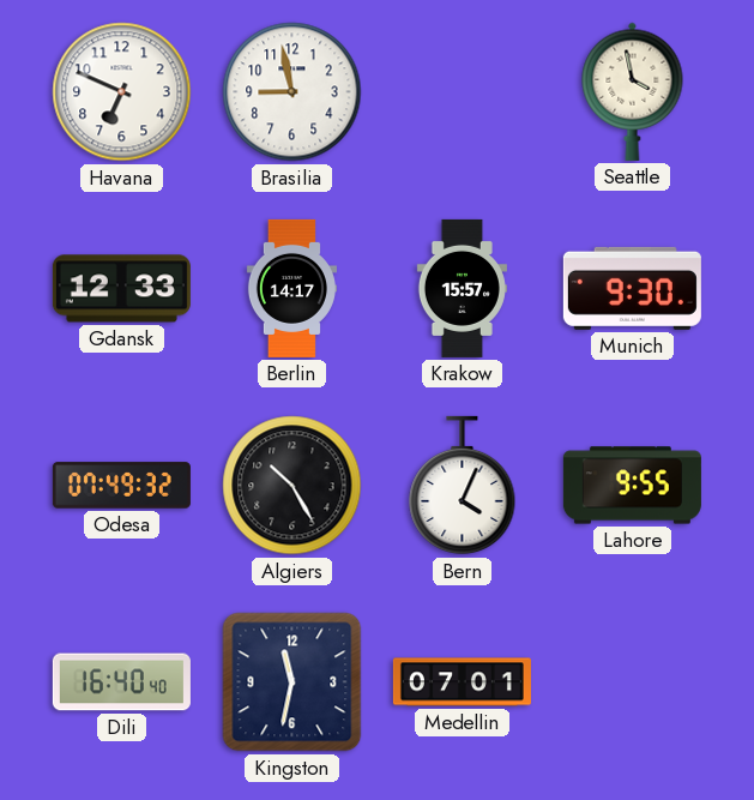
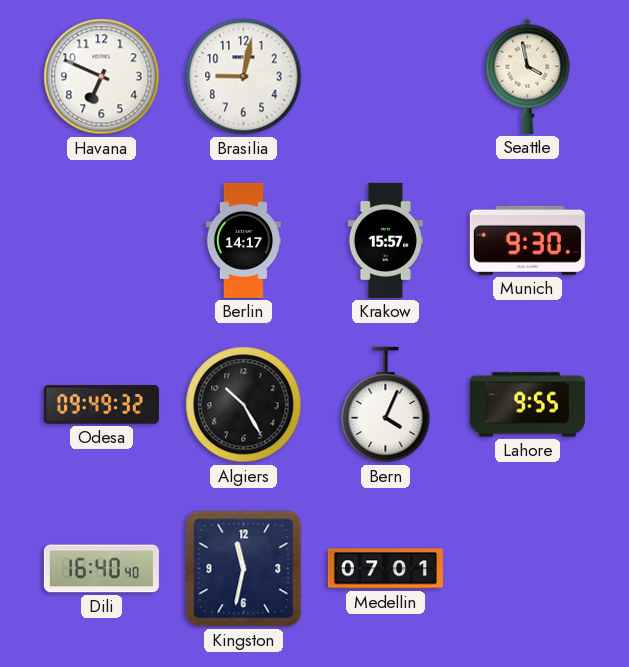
Brasilia: 8:58 -> 9:02
Gdansk: 12:33 -> none
Odesa: 07:49 -> 09:49
